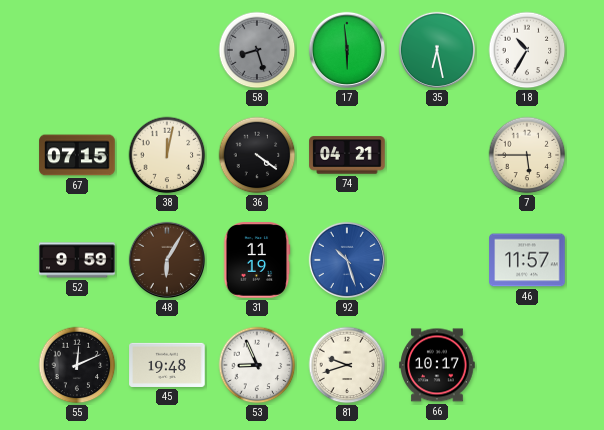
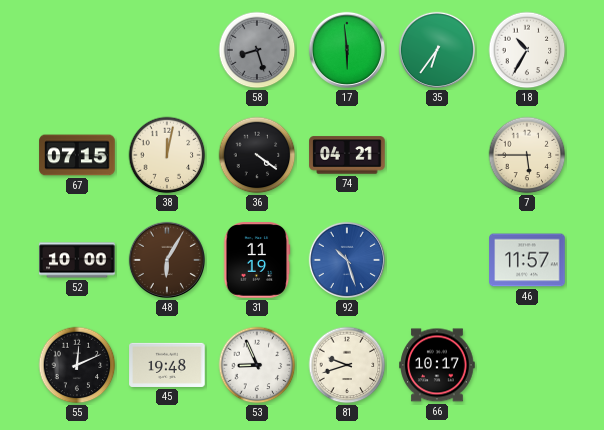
35: 6:28 -> 6:36
52: 9:59 -> 10:00
